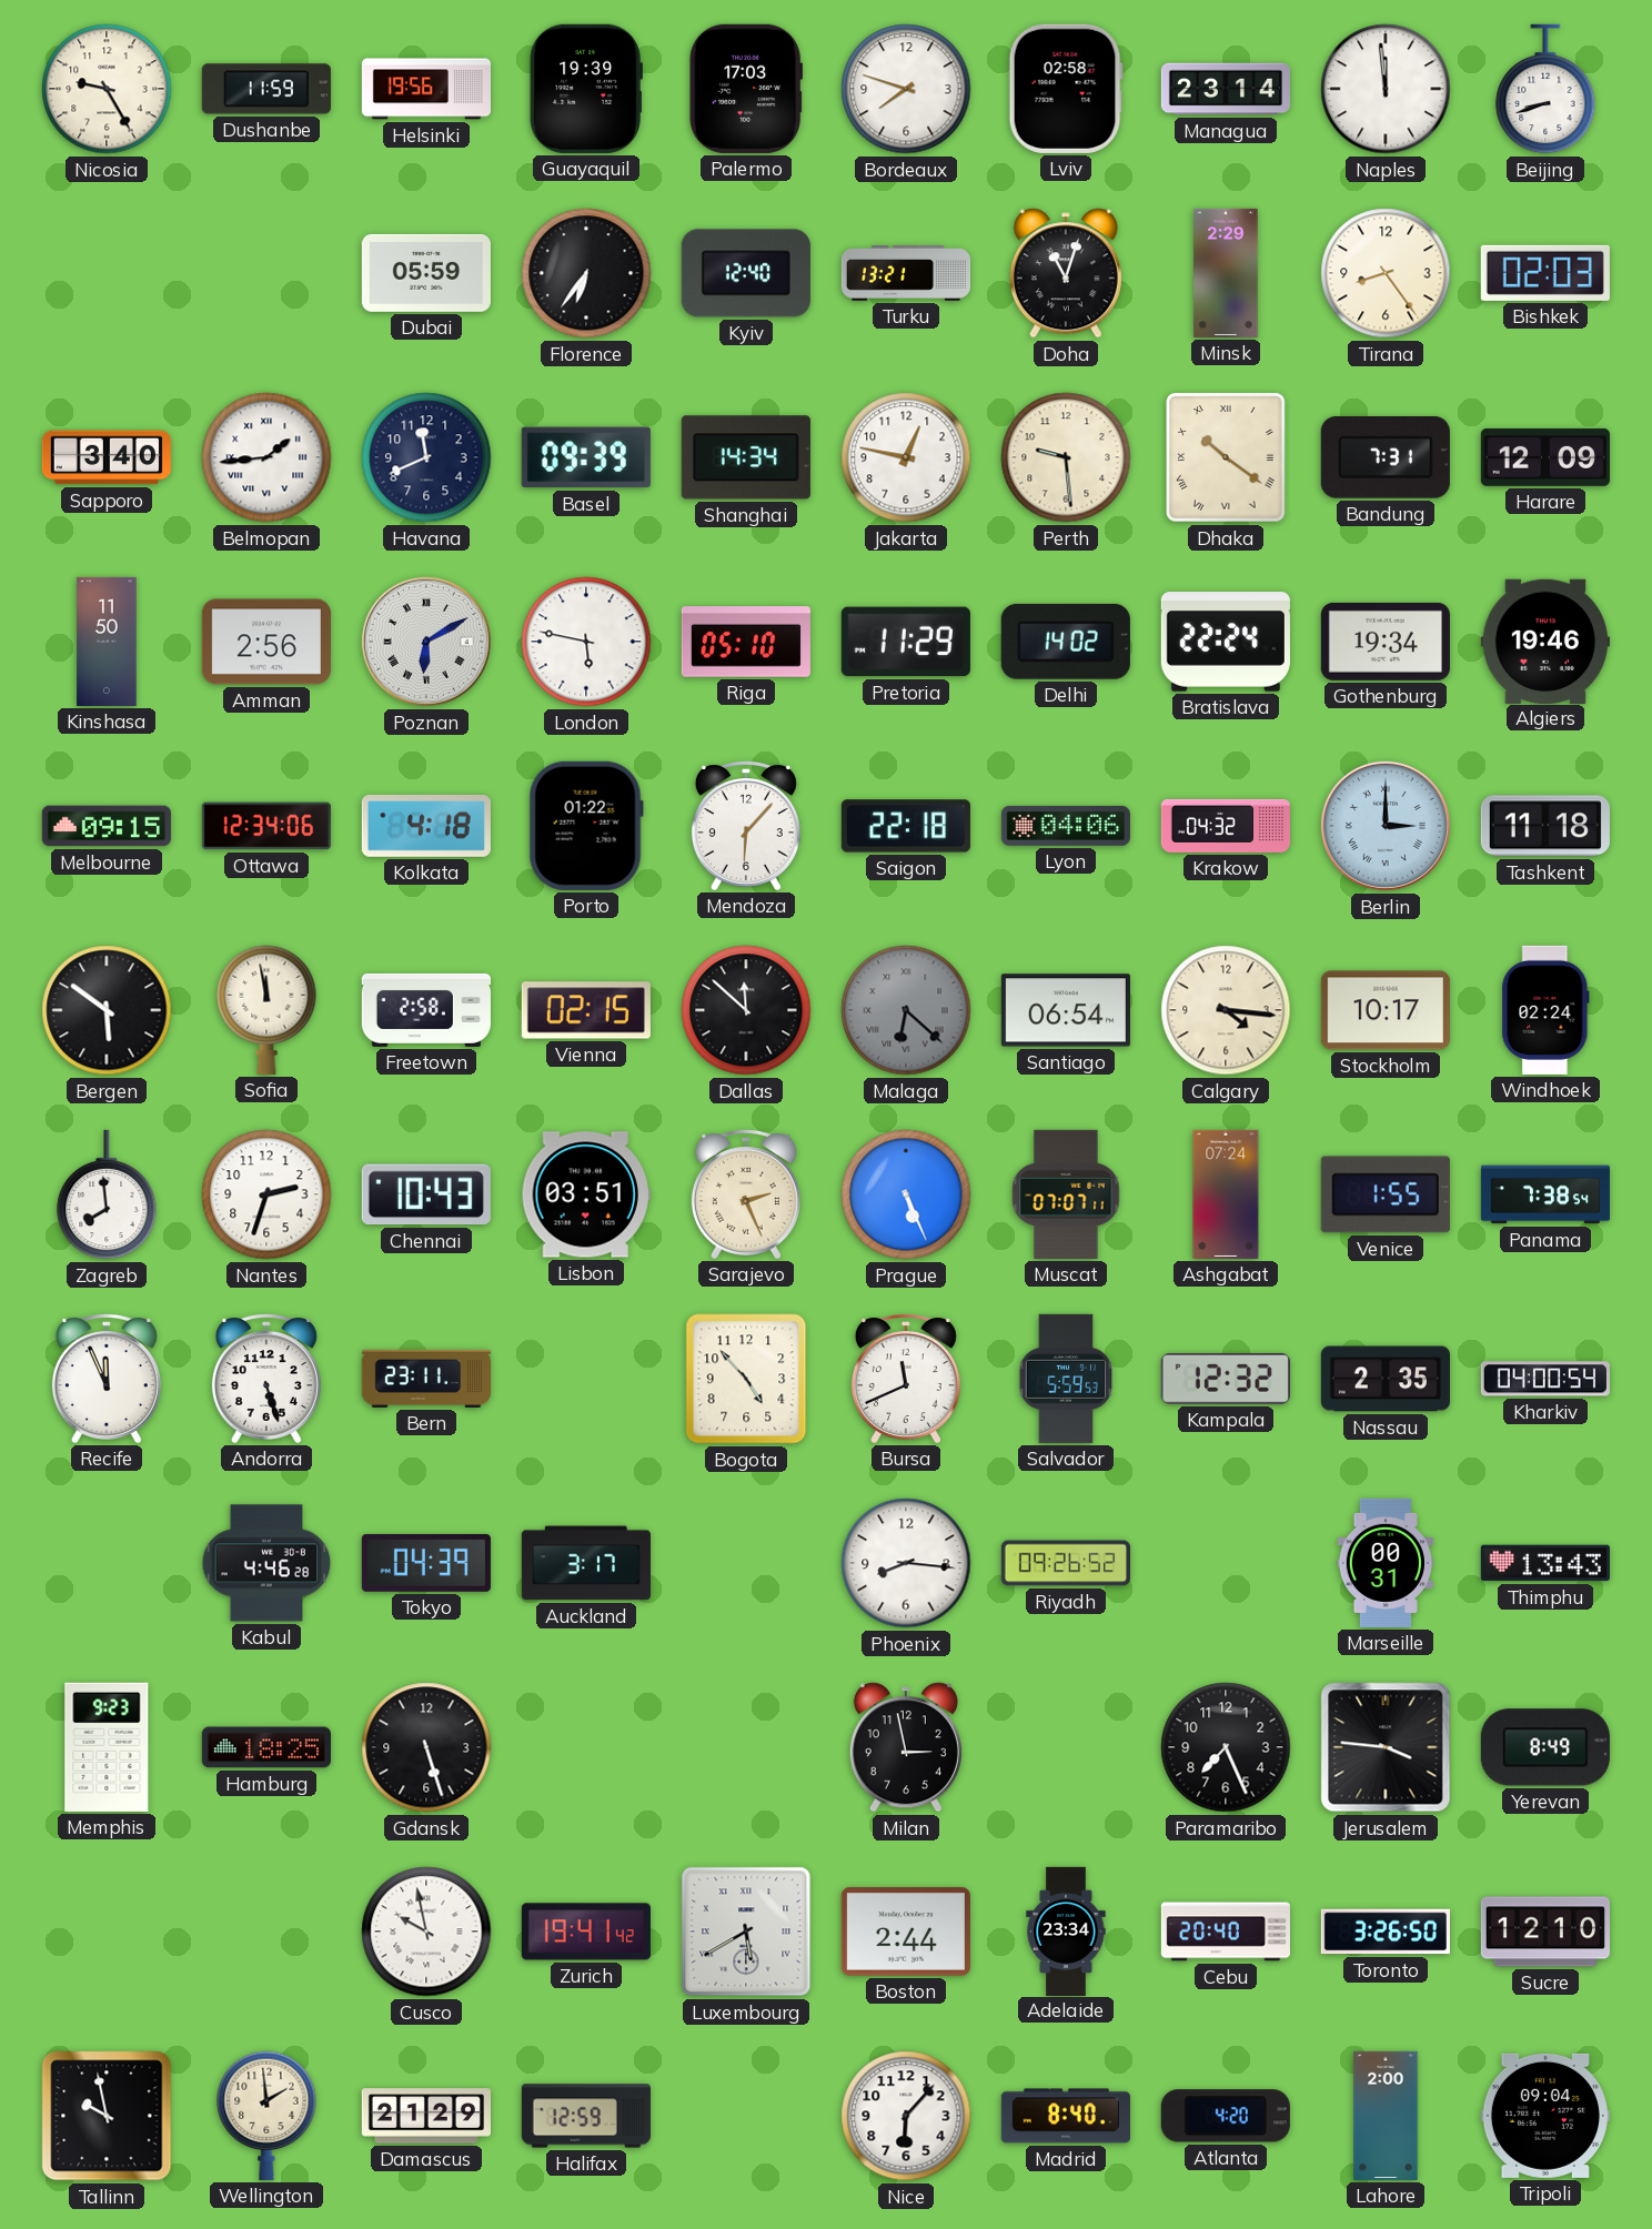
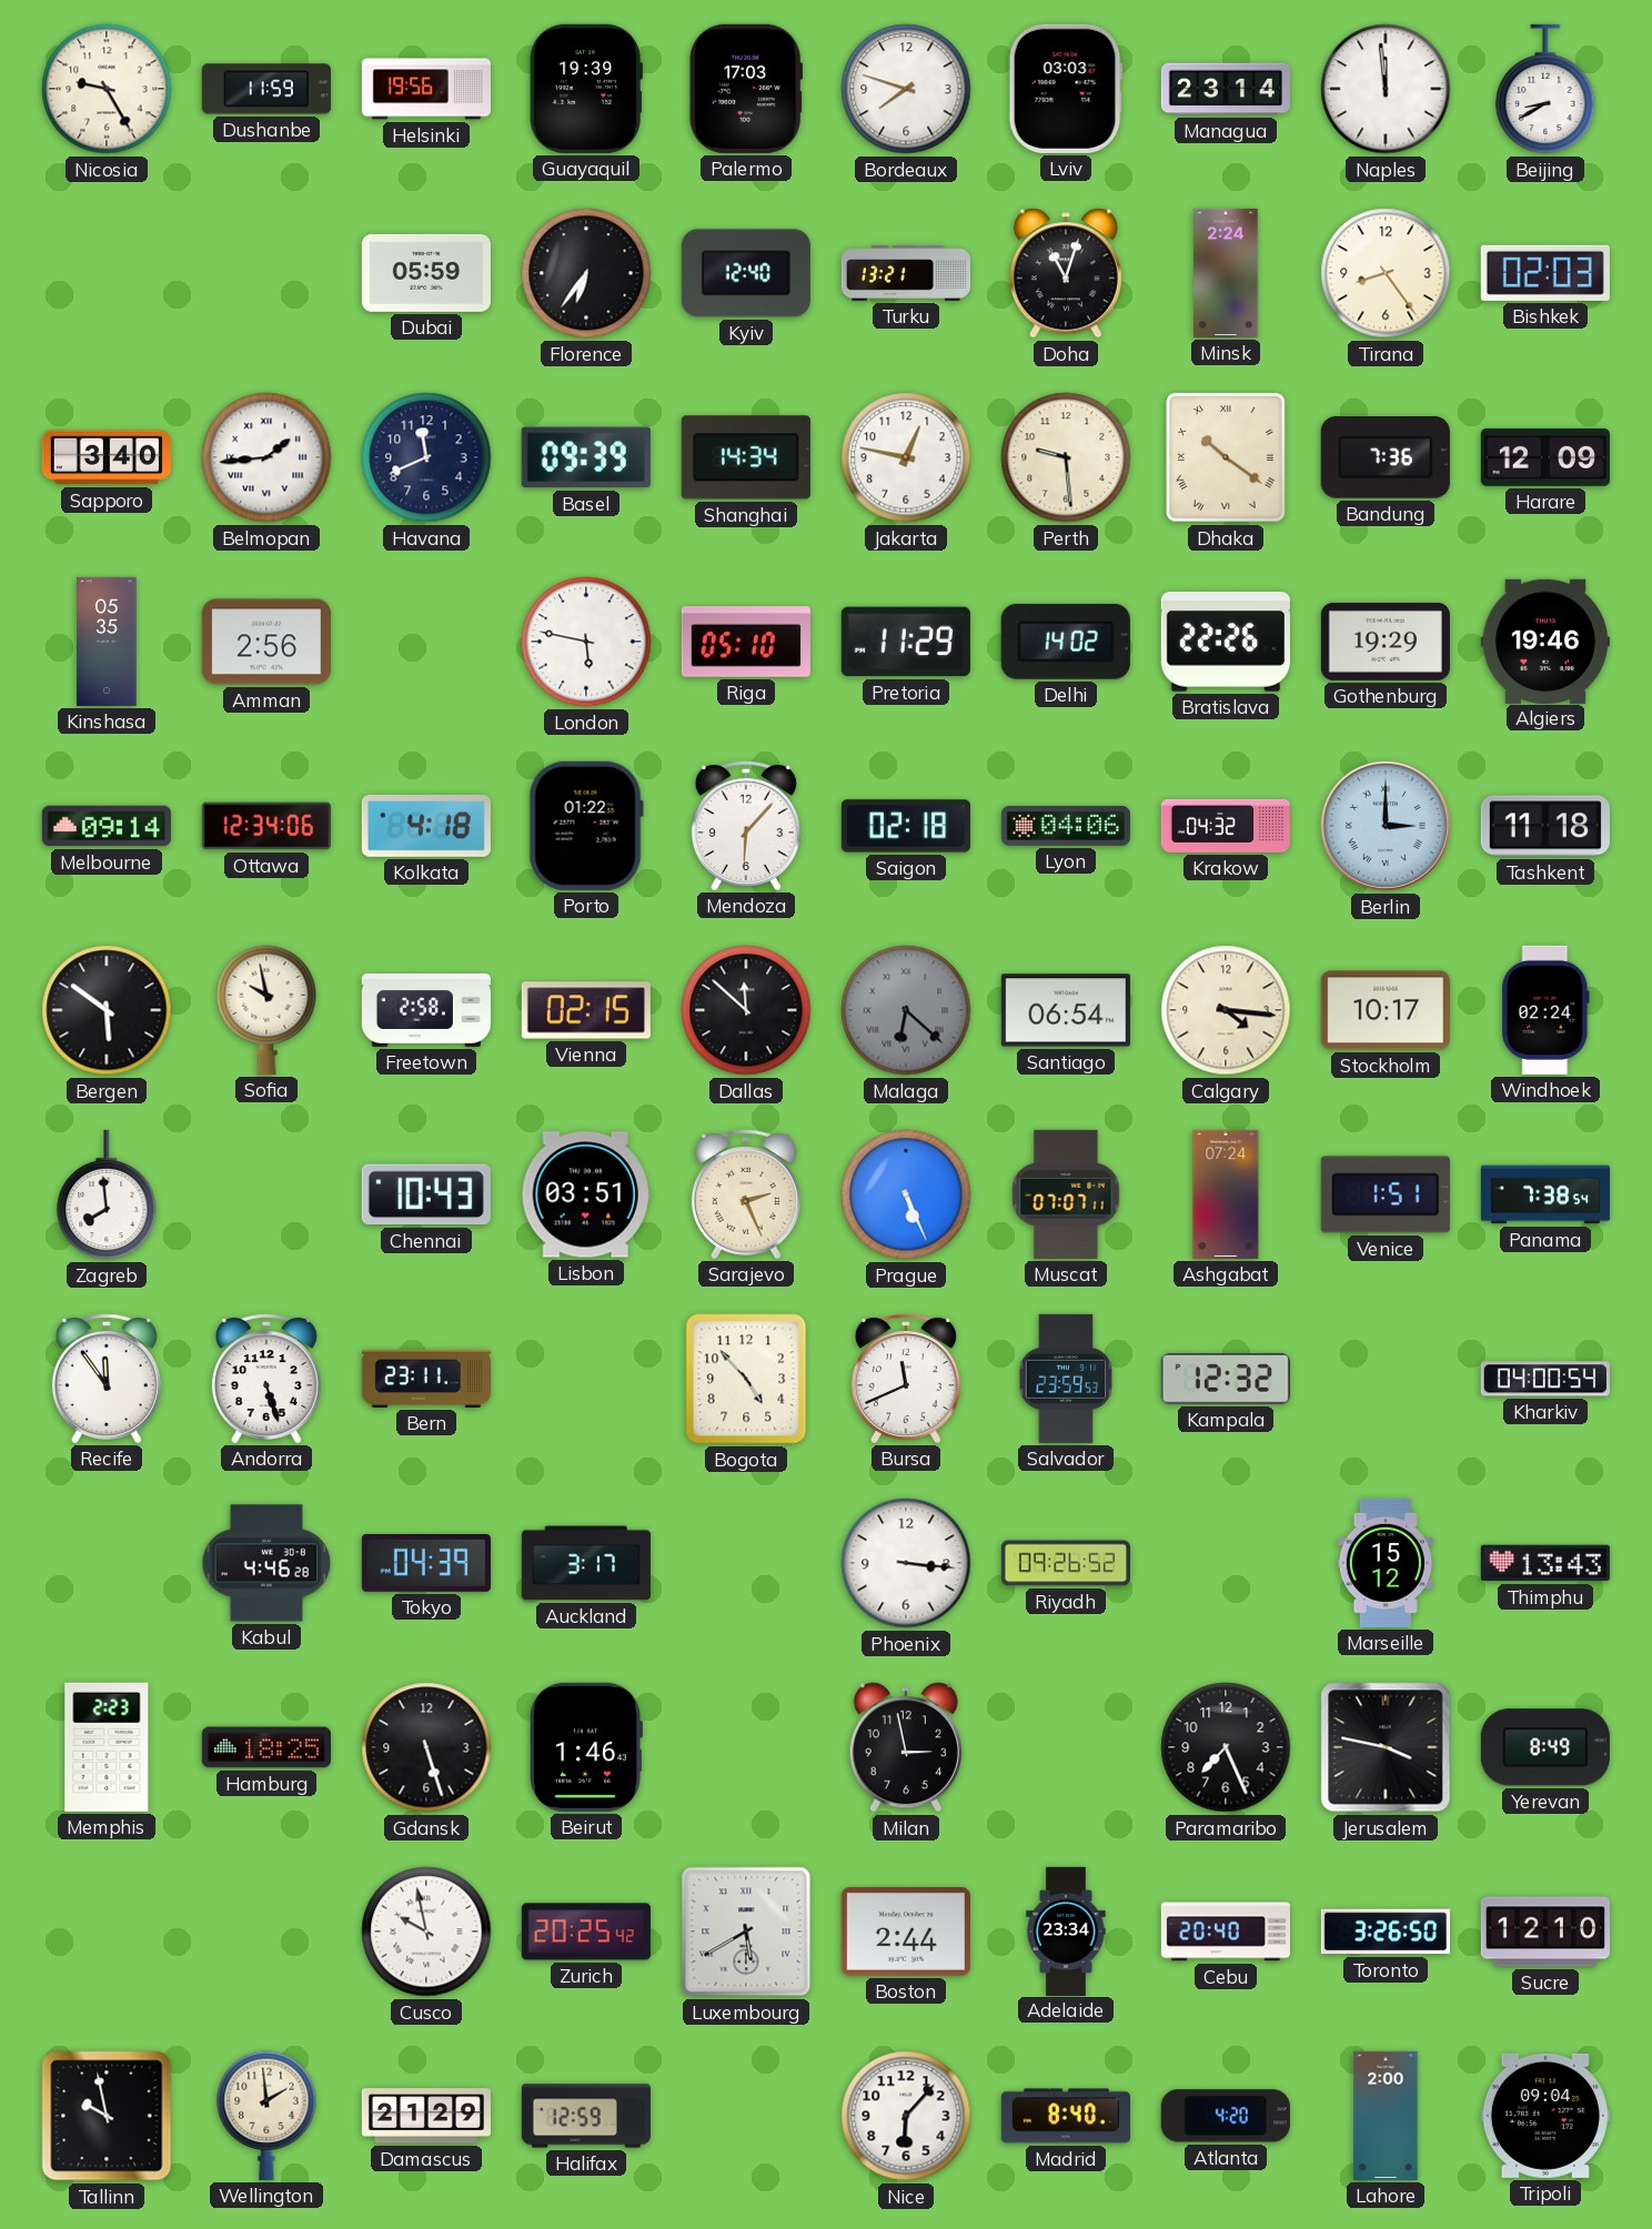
Lviv: 02:58 -> 03:03
Beijing: 8:42 -> 8:40
Minsk: 2:29 -> 2:24
Bandung: 7:31 -> 7:36
Kinshasa: 11:50 -> 05:35
Poznan: 6:10 -> none
Bratislava: 22:24 -> 22:26
Gothenburg: 19:34 -> 19:29
Melbourne: 09:15 -> 09:14
Saigon: 22:18 -> 02:18
Sofia: 11:58 -> 9:58
Nantes: 2:33 -> none
Venice: 1:55 -> 1:51
Recife: 11:56 -> 11:54
Salvador: 5:59 -> 23:59
Nassau: 2:35 -> none
Phoenix: 8:16 -> 3:16
Marseille: 00:31 -> 15:12
Memphis: 9:23 -> 2:23
Beirut: none -> 1:46
Jerusalem: 3:46 -> 3:47
Zurich: 19:41 -> 20:25
